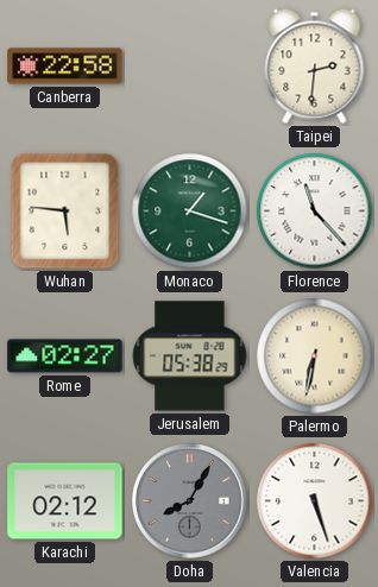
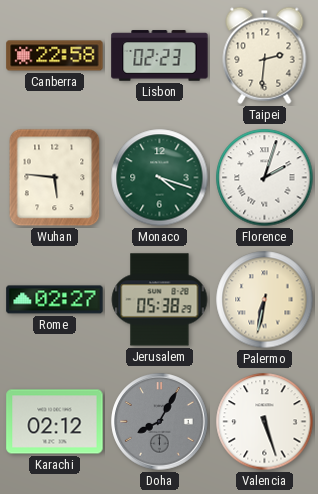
Lisbon: none -> 02:23
Monaco: 1:18 -> 4:18
Florence: 11:23 -> 2:03
